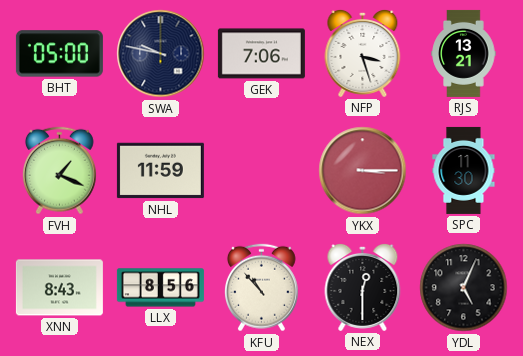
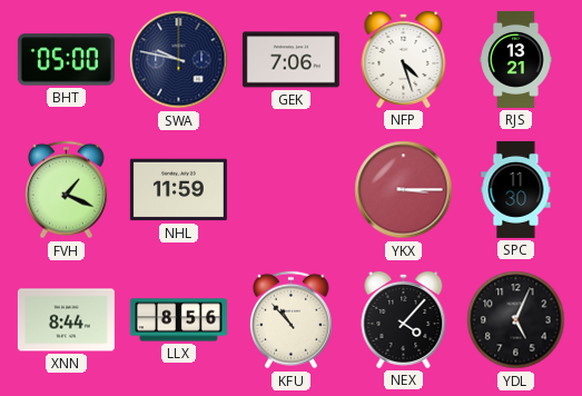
NFP: 3:27 -> 4:27
XNN: 8:43 -> 8:44
NEX: 12:30 -> 4:07
